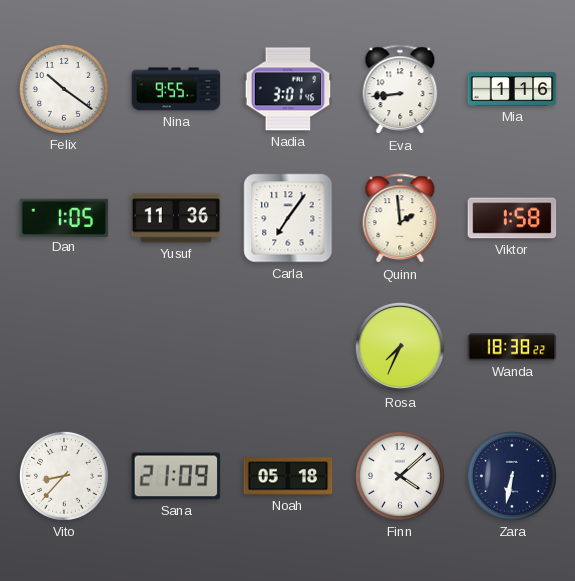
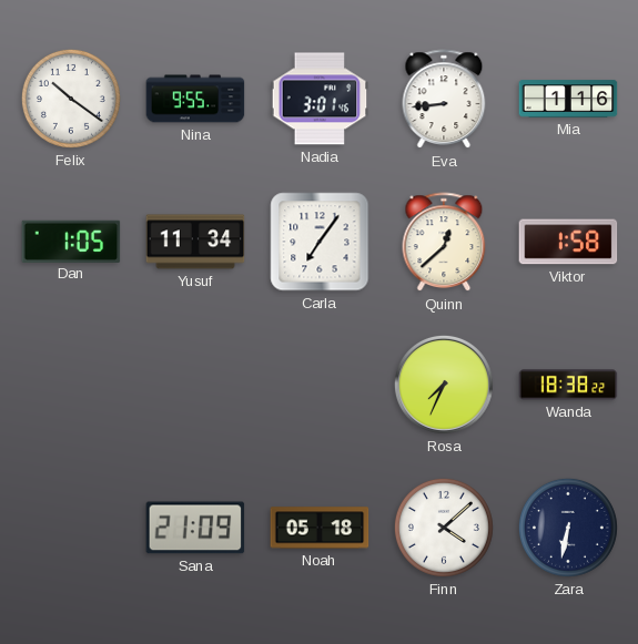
Yusuf: 11:36 -> 11:34
Quinn: 1:59 -> 12:38
Vito: 8:37 -> none
